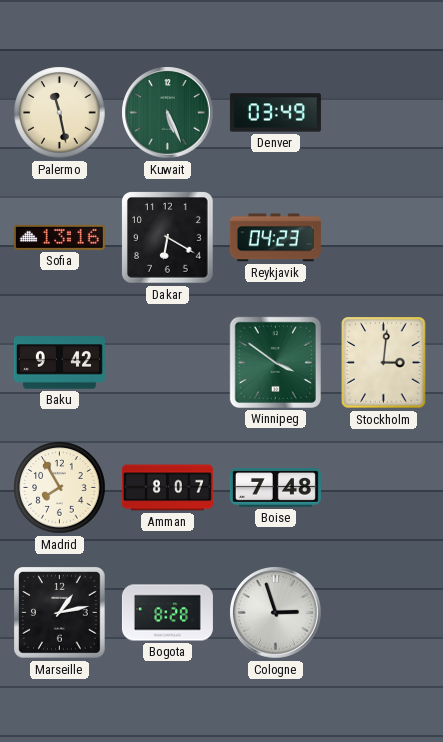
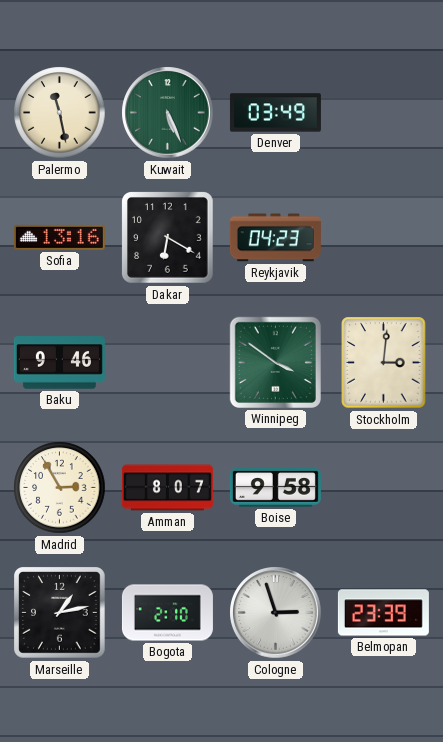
Baku: 9:42 -> 9:46
Madrid: 7:55 -> 2:55
Boise: 7:48 -> 9:58
Bogota: 8:28 -> 2:10
Belmopan: none -> 23:39
